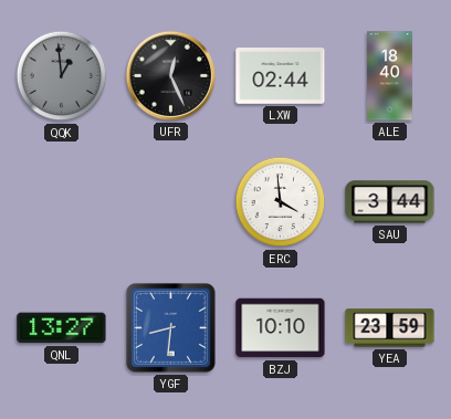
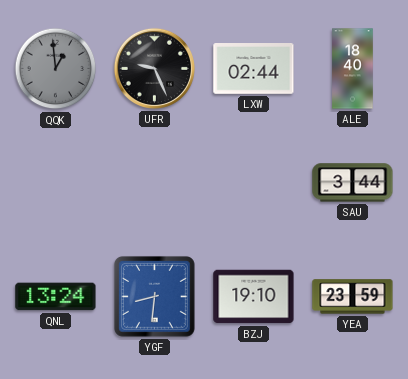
UFR: 12:26 -> 9:26
ERC: 3:59 -> none
QNL: 13:27 -> 13:24
BZJ: 10:10 -> 19:10
